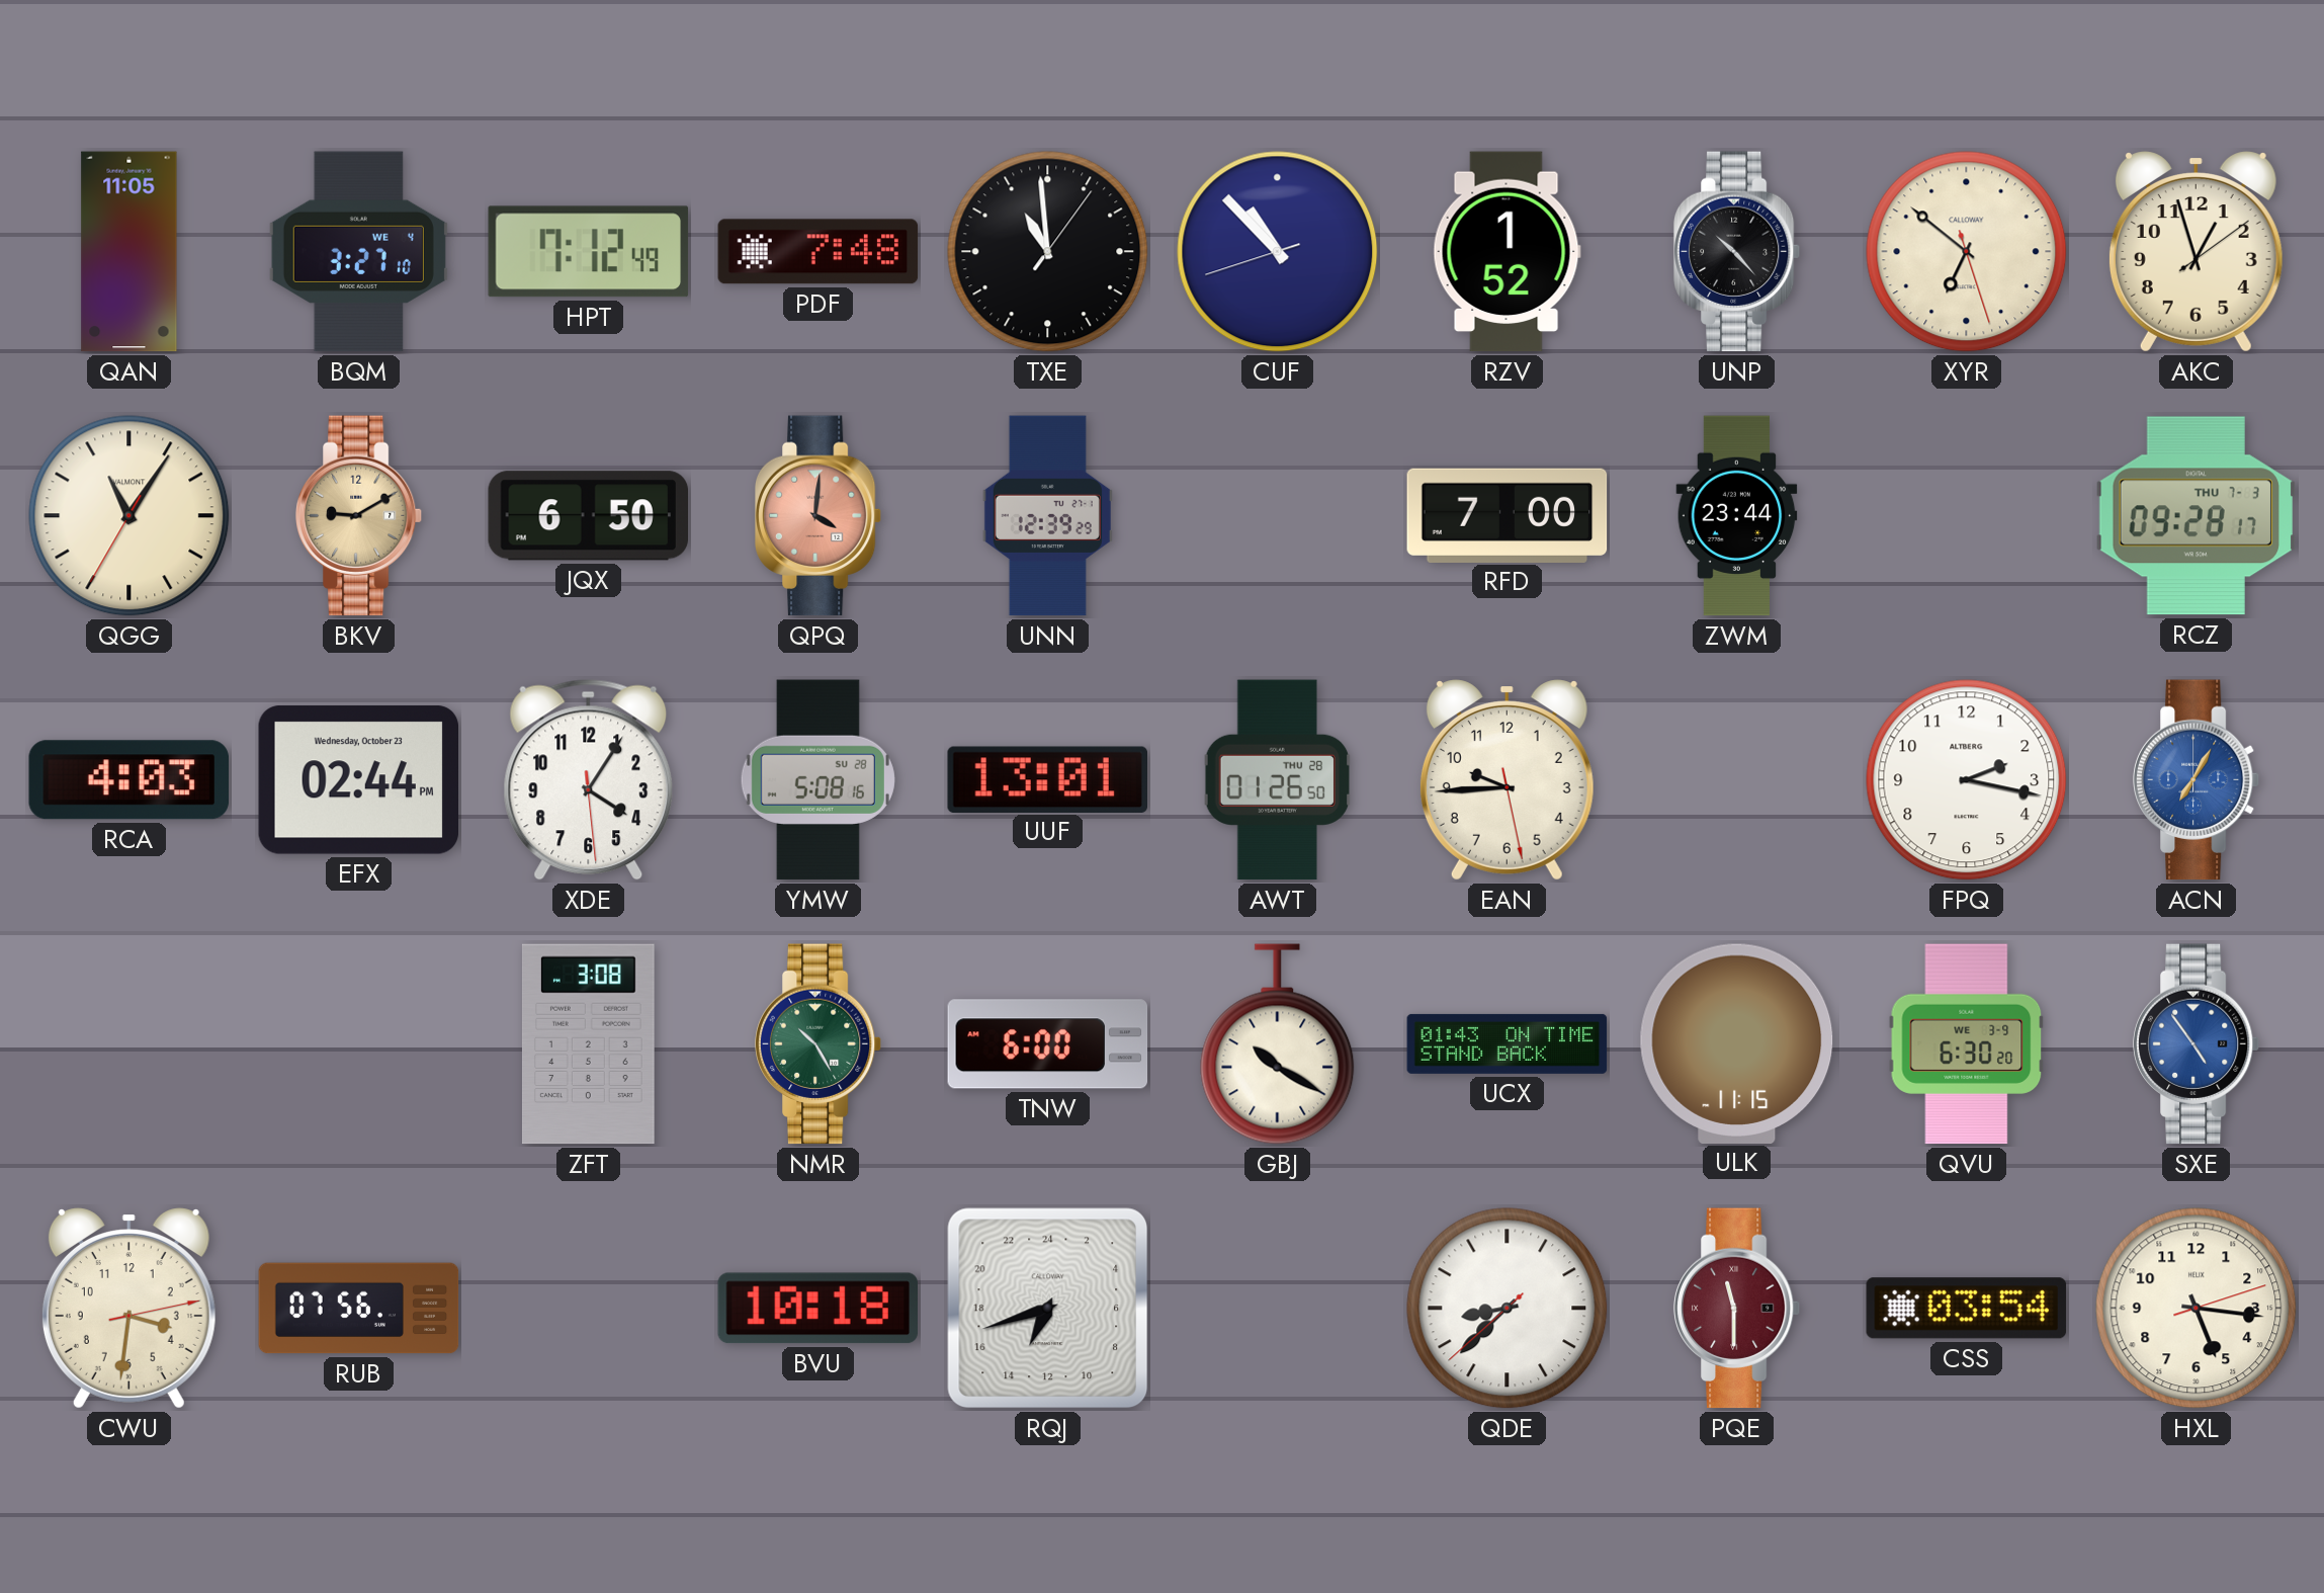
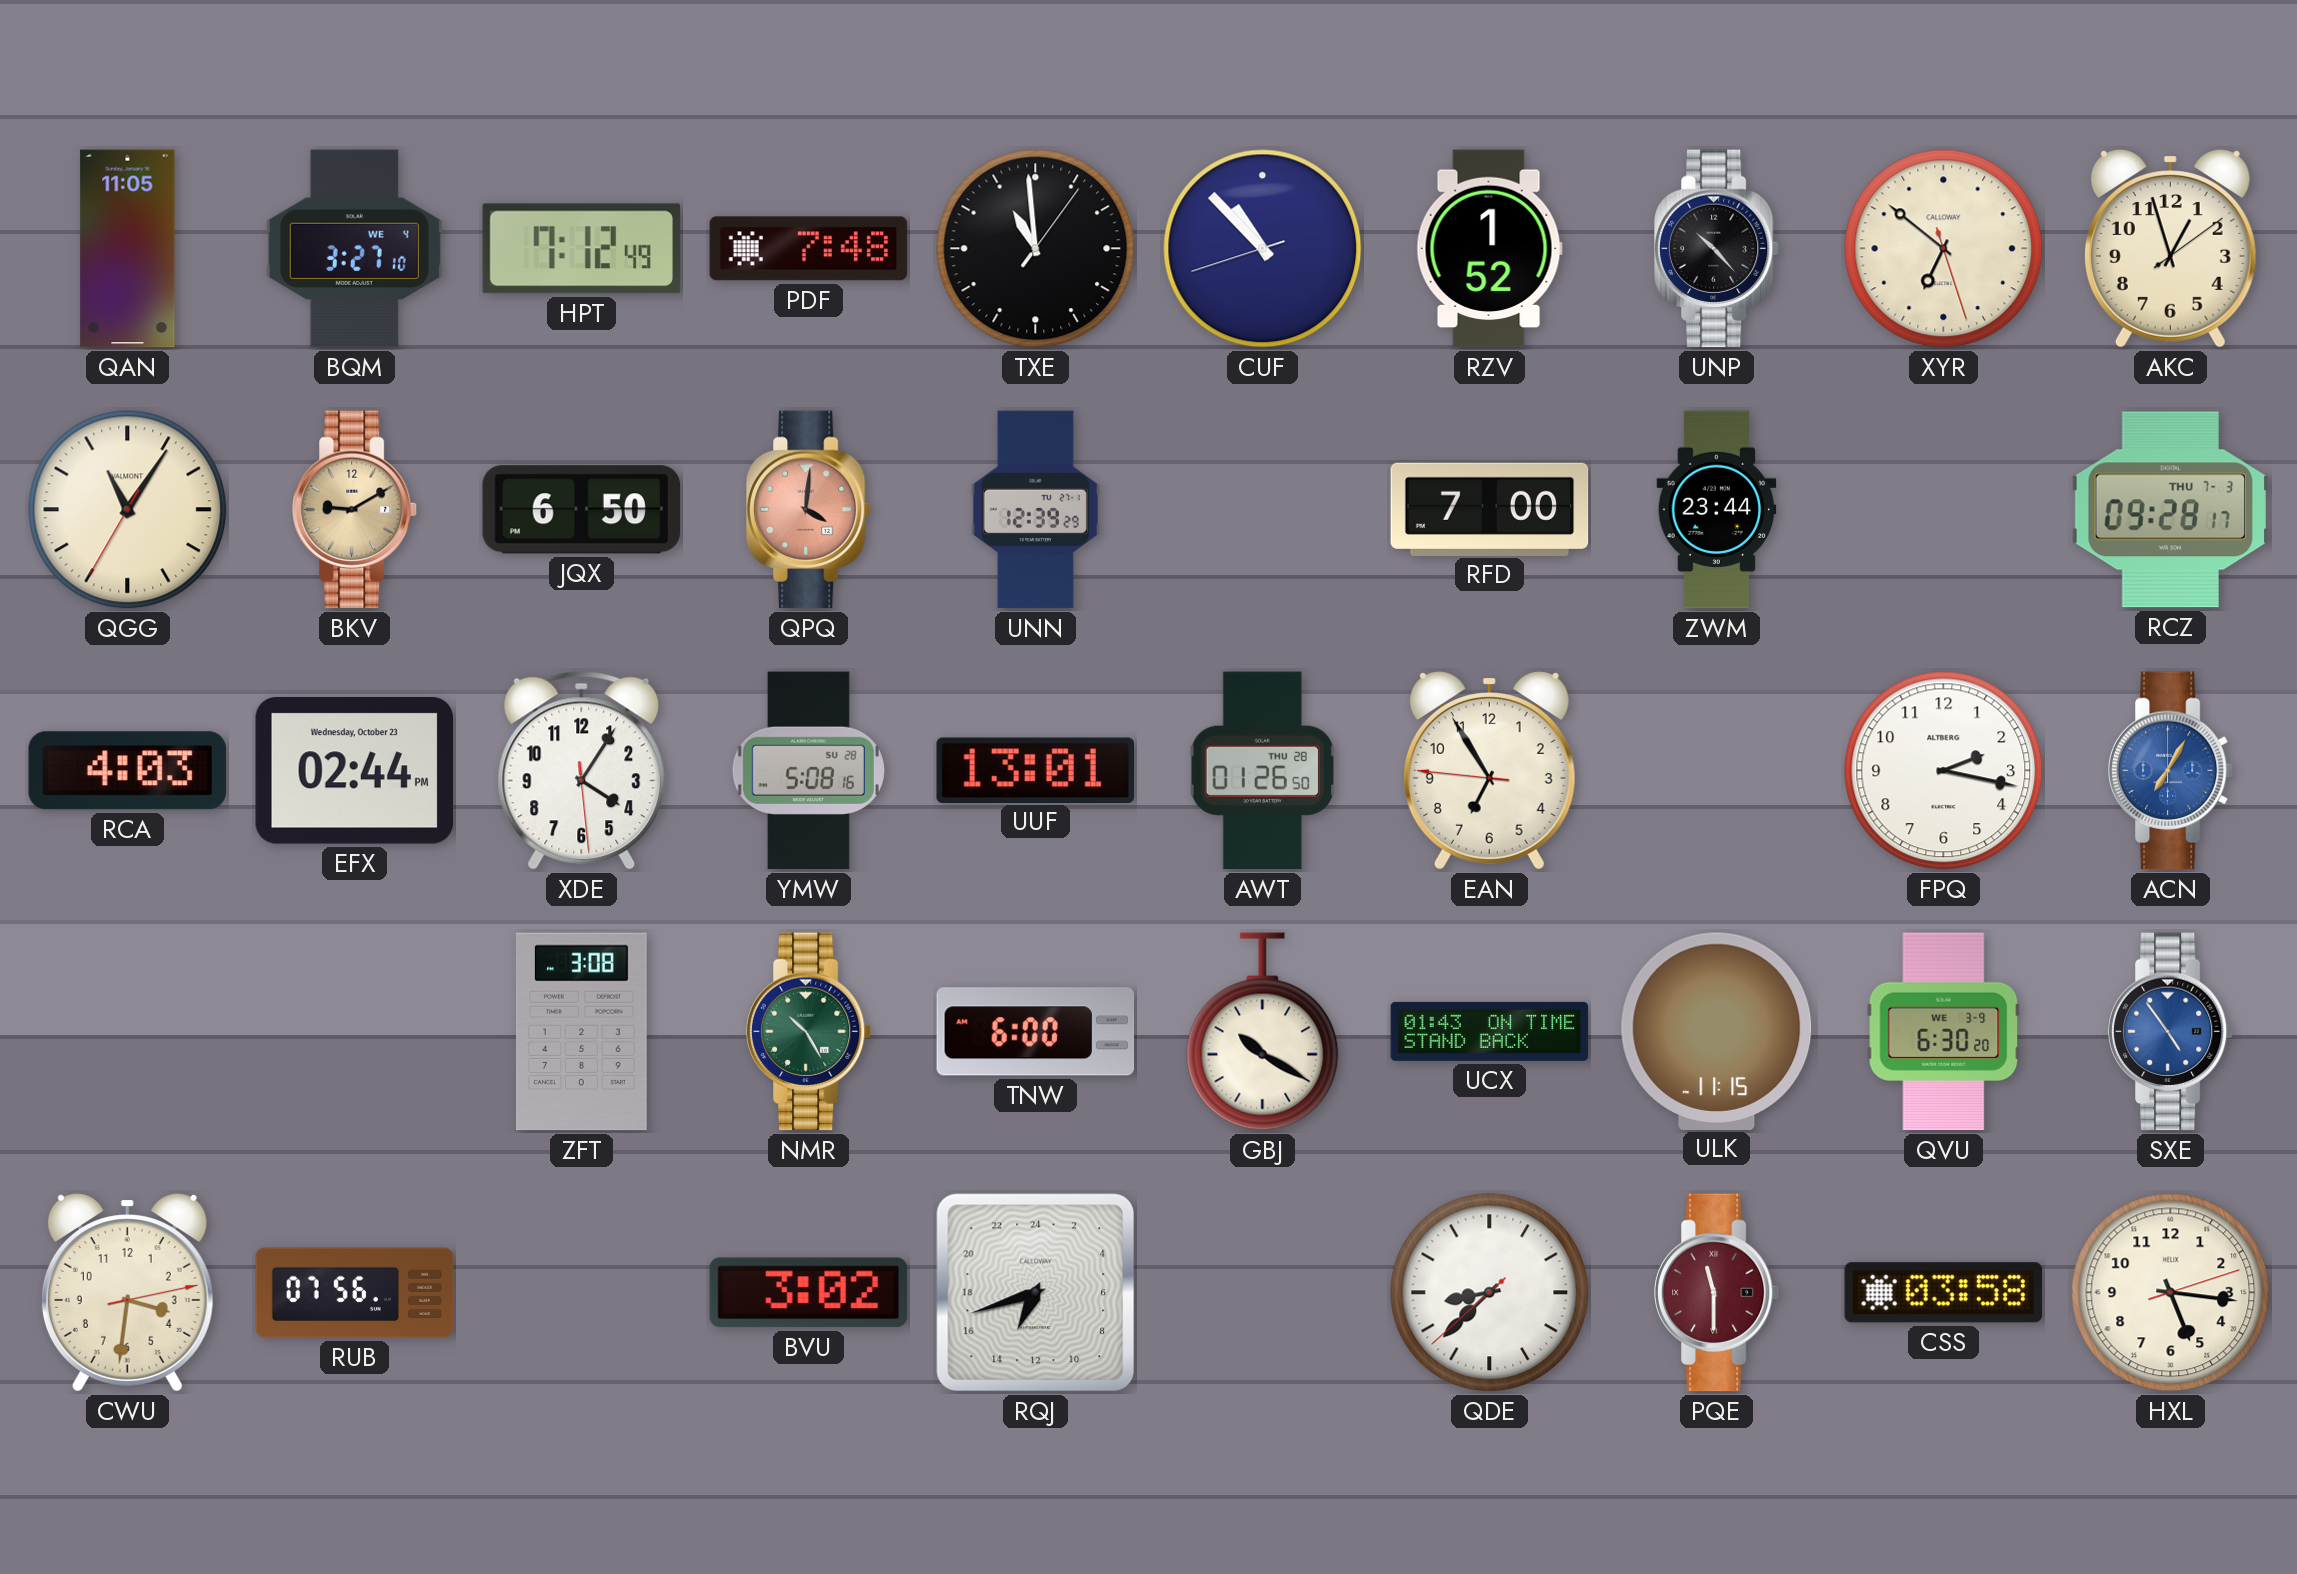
EAN: 9:44 -> 6:54
BVU: 10:18 -> 3:02
CSS: 03:54 -> 03:58
